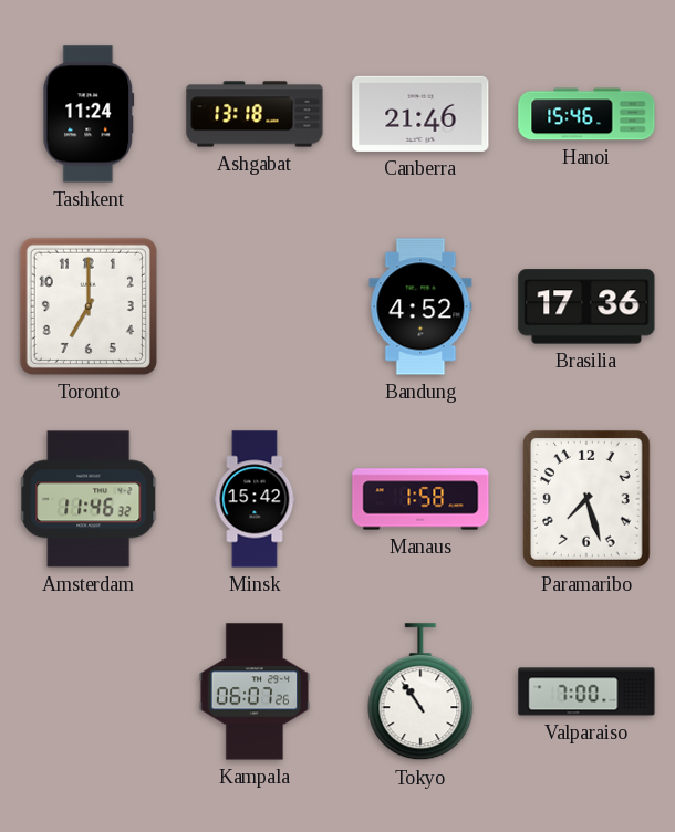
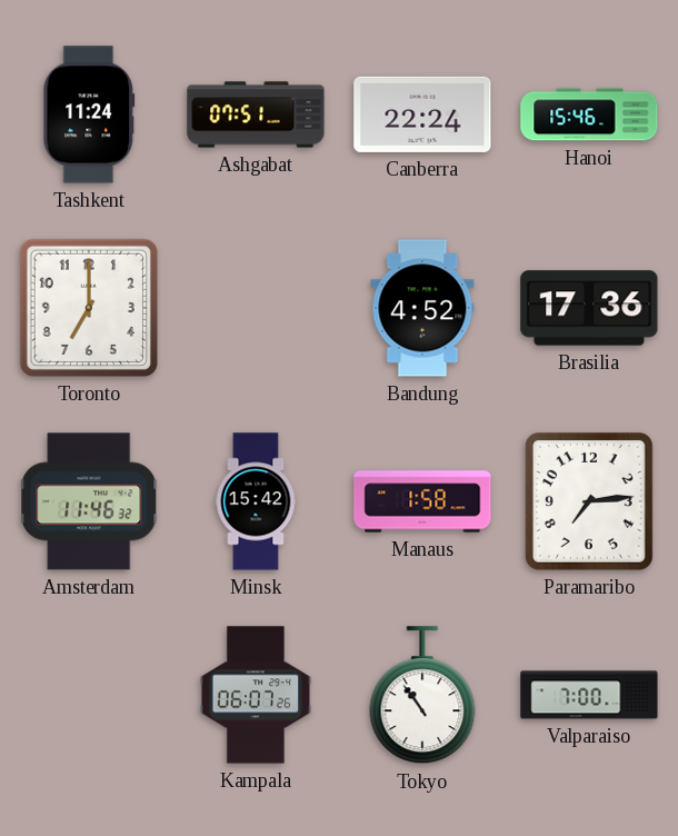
Ashgabat: 13:18 -> 07:51
Canberra: 21:46 -> 22:24
Paramaribo: 7:27 -> 7:14
